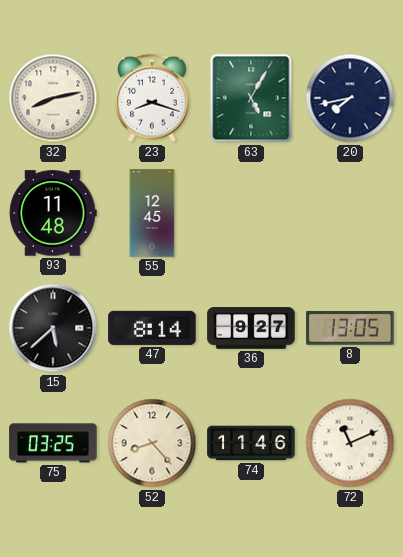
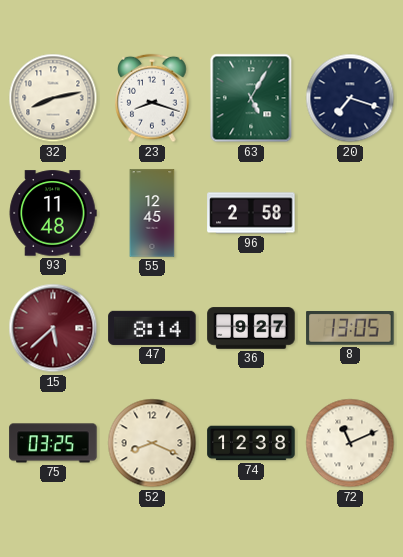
20: 7:43 -> 7:18
96: none -> 2:58
15 dial: black -> burgundy
52: 8:23 -> 8:19
74: 11:46 -> 12:38
